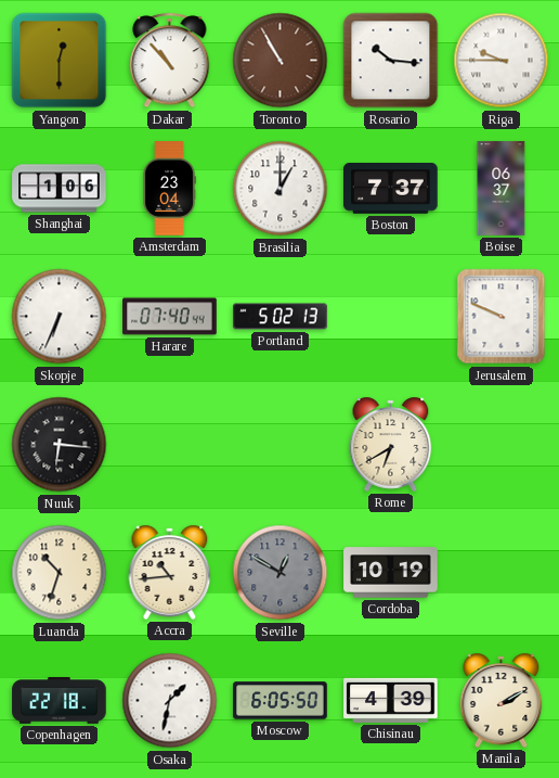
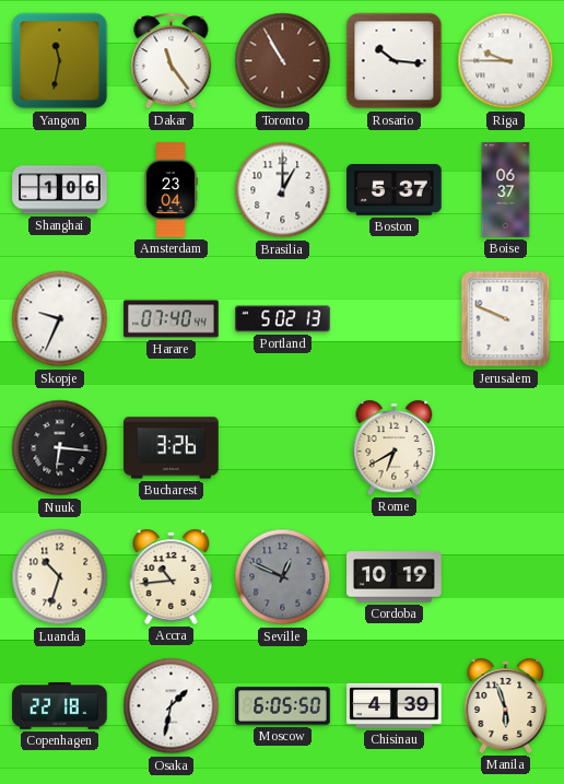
Yangon: 12:30 -> 11:32
Dakar: 10:53 -> 11:24
Boston: 7:37 -> 5:37
Skopje: 6:34 -> 9:34
Bucharest: none -> 3:26
Seville: 12:50 -> 12:49
Manila: 2:10 -> 5:57
